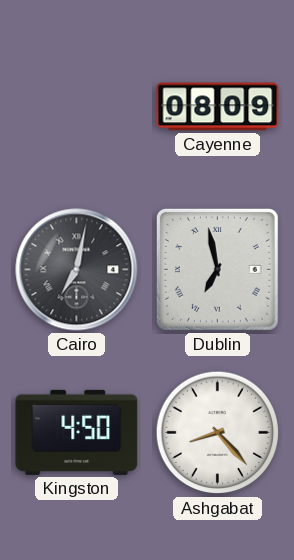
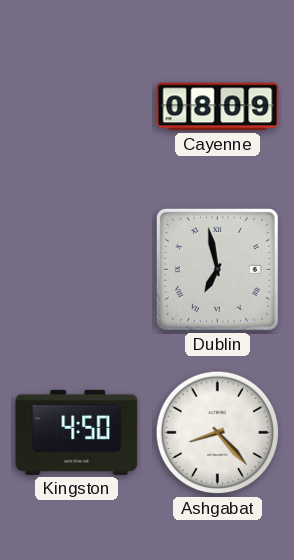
Cairo: 7:02 -> none
